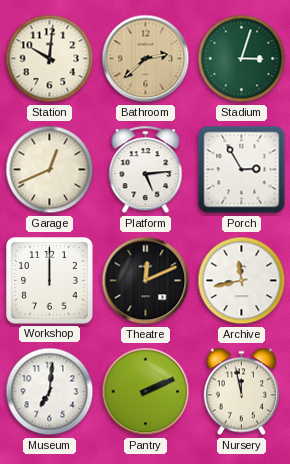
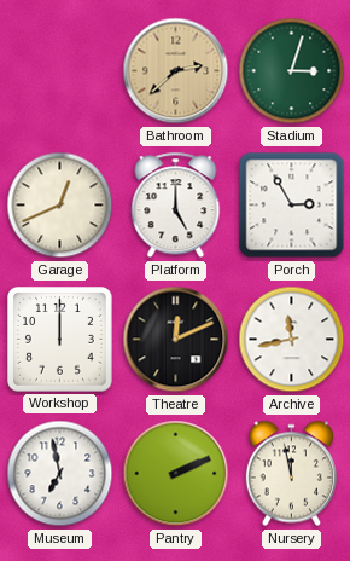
Station: 10:01 -> none
Platform: 5:14 -> 5:00
Museum: 7:01 -> 6:58
